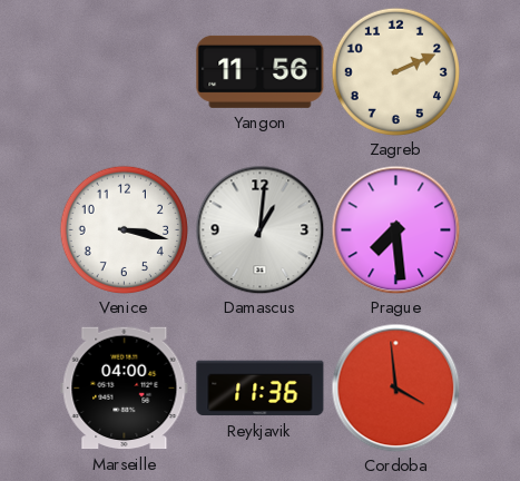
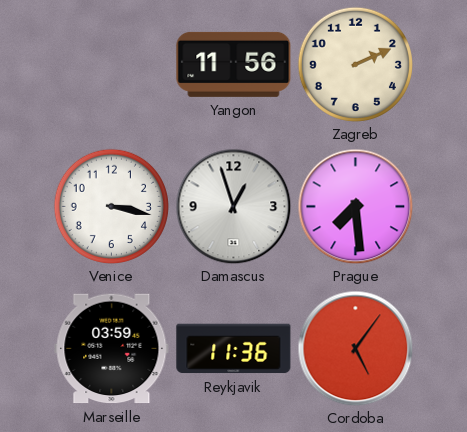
Damascus: 1:01 -> 12:57
Marseille: 04:00 -> 03:59
Cordoba: 3:59 -> 5:06
